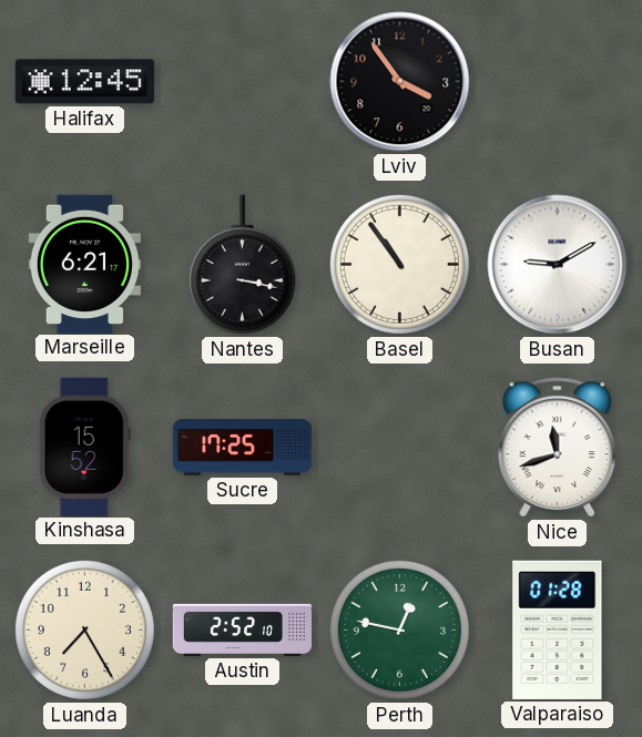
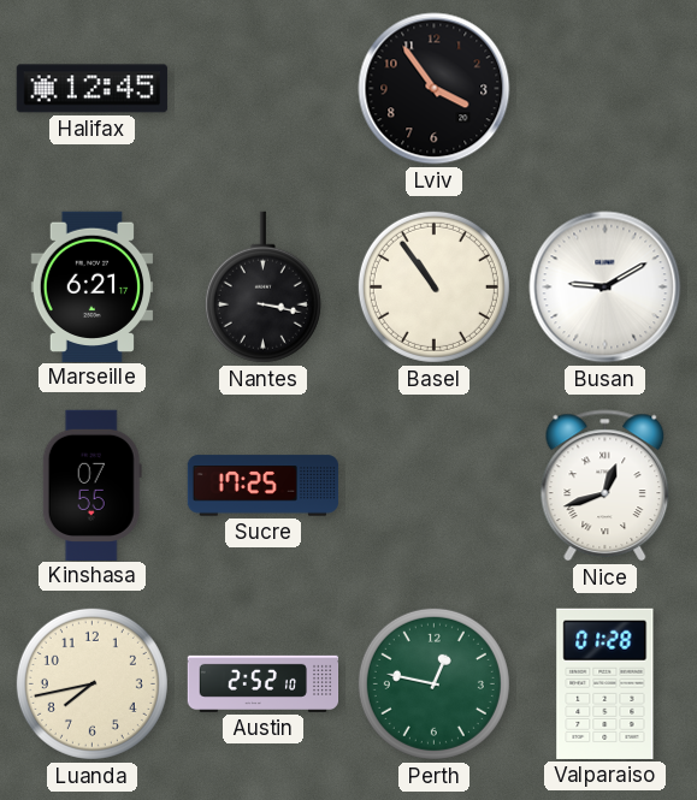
Kinshasa: 15:52 -> 07:55
Nice: 11:42 -> 12:42
Luanda: 7:25 -> 7:43
